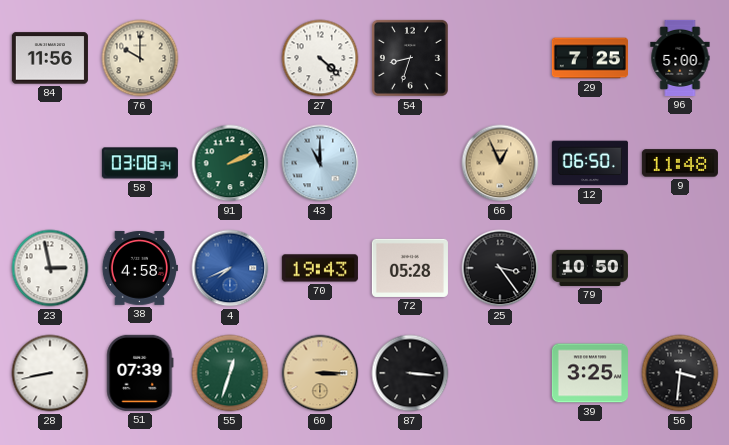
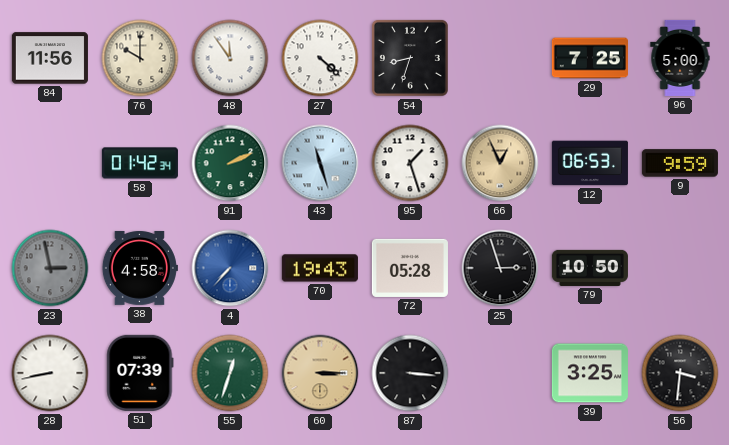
48: none -> 11:54
58: 03:08 -> 01:42
43: 11:00 -> 11:27
95: none -> 1:27
12: 06:50 -> 06:53
9: 11:48 -> 9:59
23 dial: white -> grey
4: 7:41 -> 7:37
25: 3:24 -> 2:57
